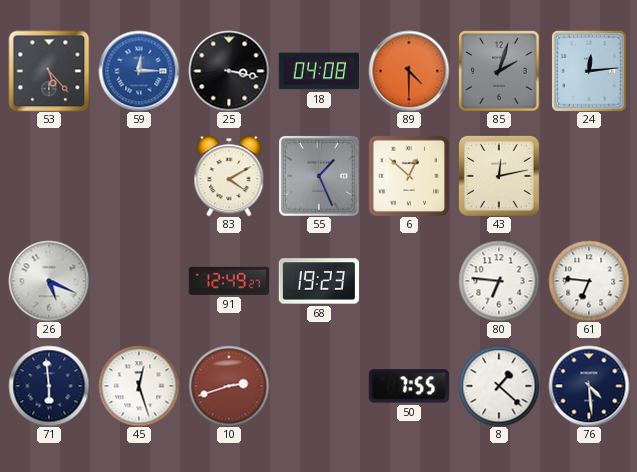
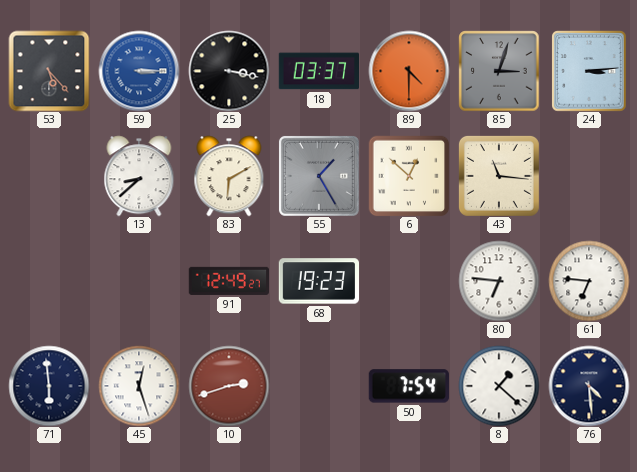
59: 12:15 -> 3:15
18: 04:08 -> 03:37
85: 2:03 -> 3:03
24: 12:14 -> 3:14
13: none -> 8:38
83: 4:10 -> 6:10
55: 1:26 -> 1:25
43: 12:13 -> 11:16
26: 5:19 -> none
50: 7:55 -> 7:54
